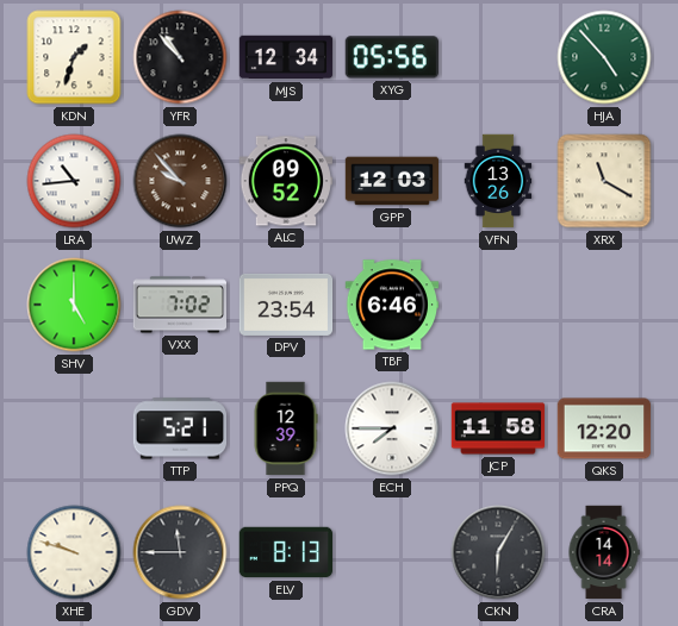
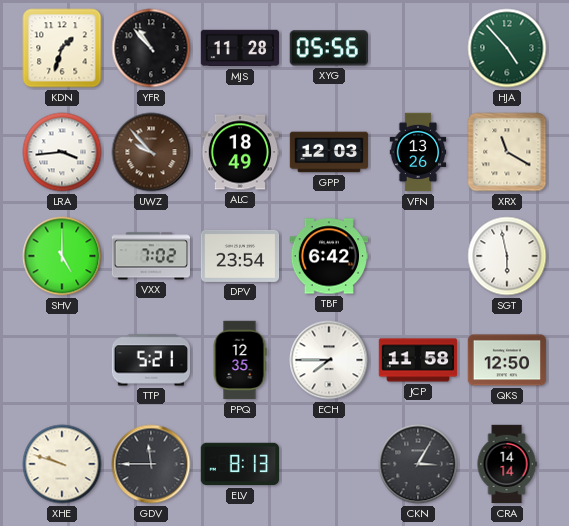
MJS: 12:34 -> 11:28
LRA: 10:44 -> 3:44
ALC: 09:52 -> 18:49
TBF: 6:46 -> 6:42
SGT: none -> 5:58
PPQ: 12:39 -> 12:35
QKS: 12:20 -> 12:50
CKN: 6:05 -> 3:05
